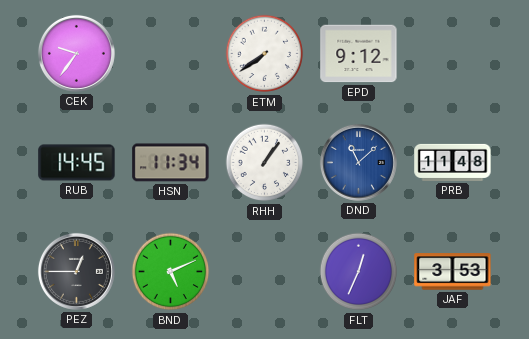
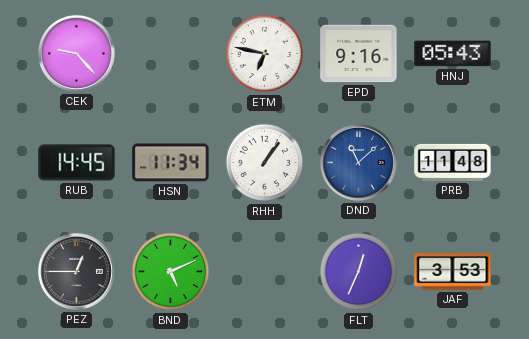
CEK: 9:36 -> 9:23
ETM: 7:39 -> 6:47
EPD: 9:12 -> 9:16
HNJ: none -> 05:43
